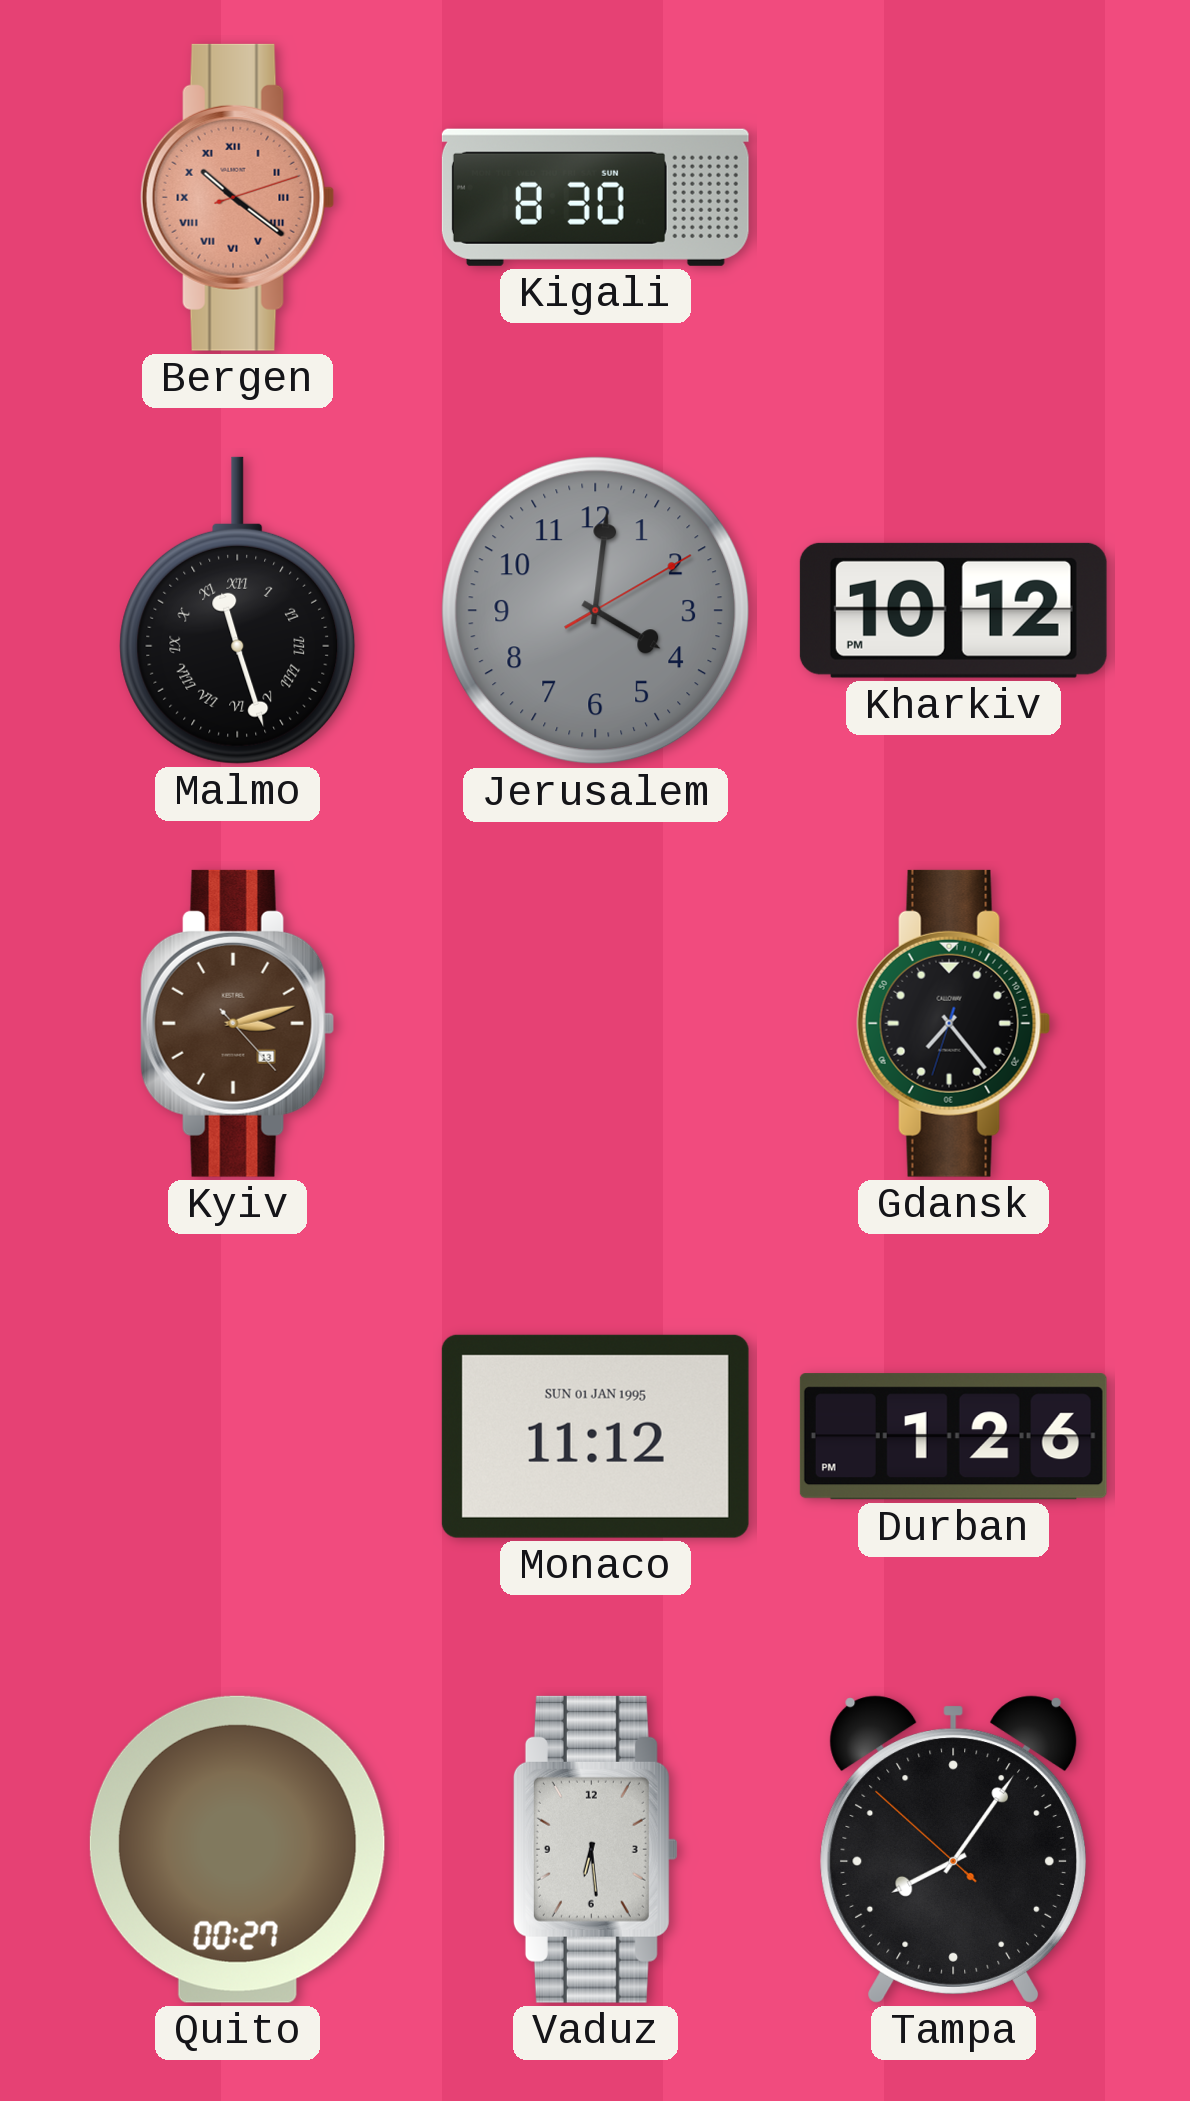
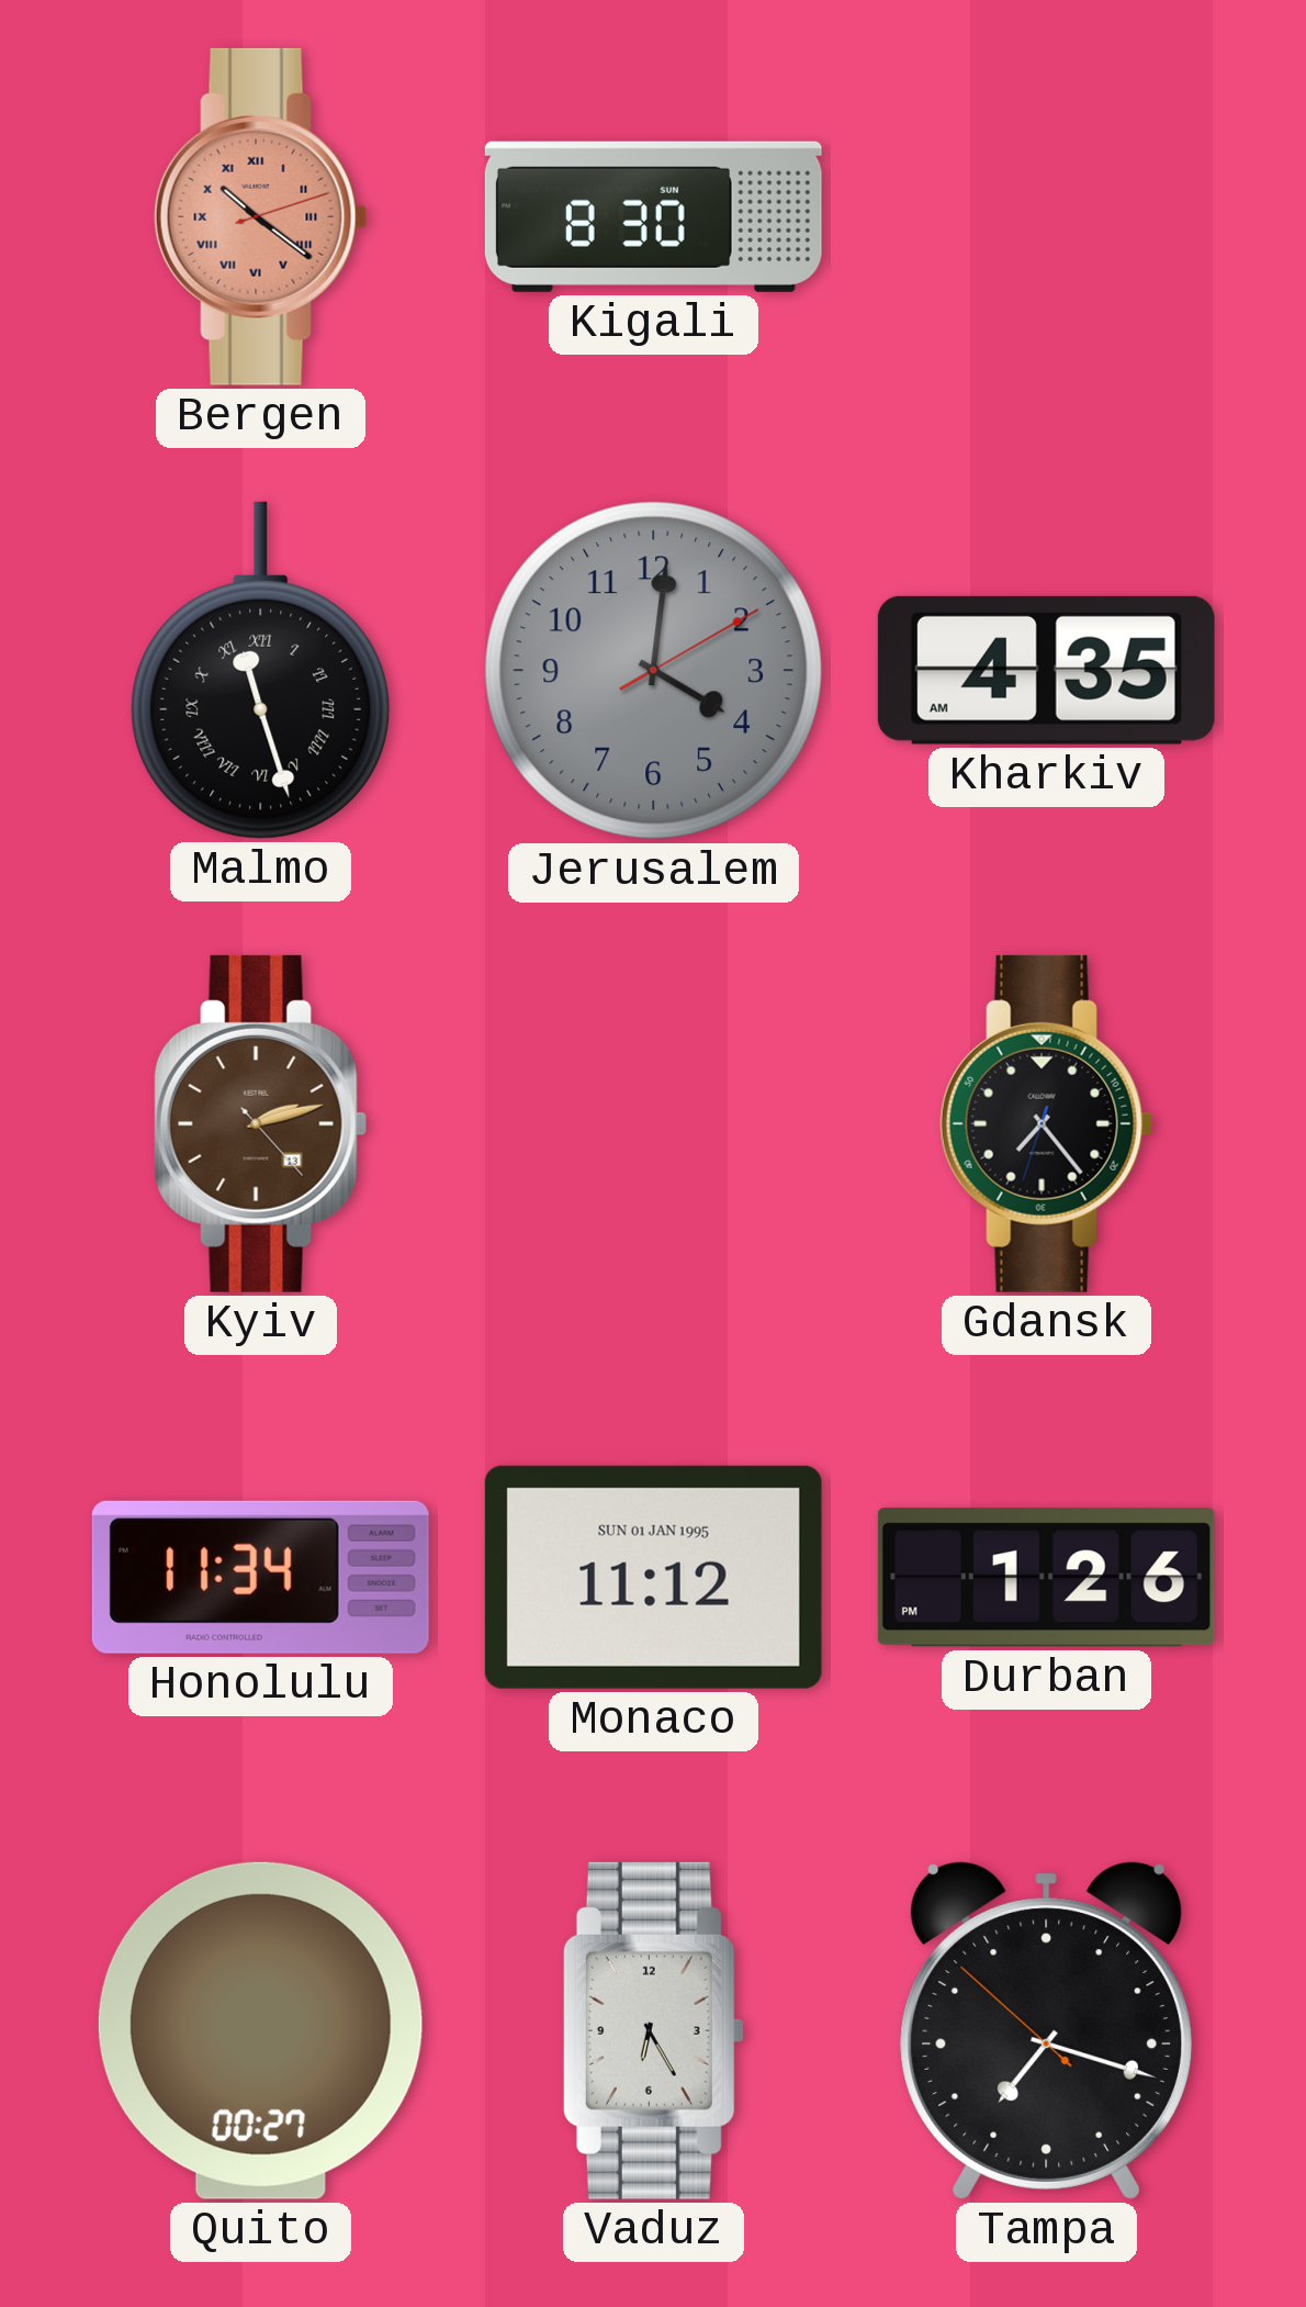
Kharkiv: 10:12 -> 4:35
Kyiv: 3:12 -> 2:12
Honolulu: none -> 11:34
Vaduz: 6:29 -> 6:25
Tampa: 8:05 -> 7:17
